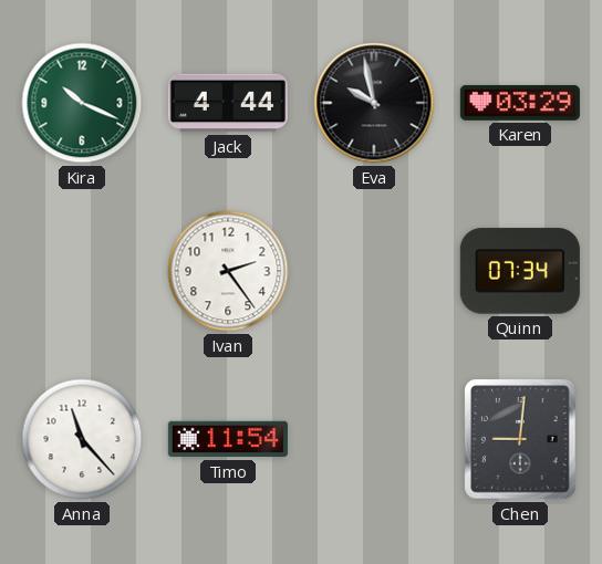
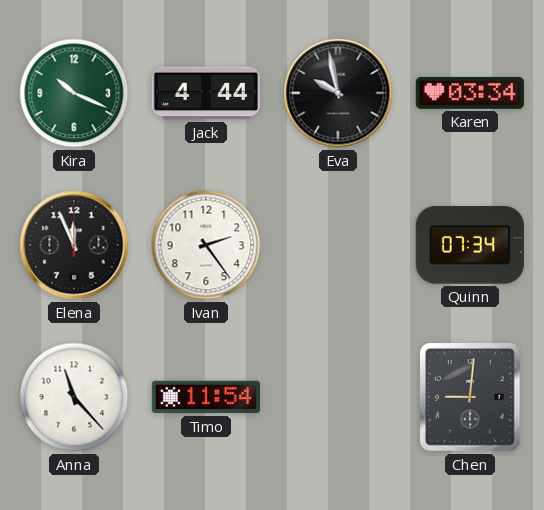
Karen: 03:29 -> 03:34
Elena: none -> 11:56
